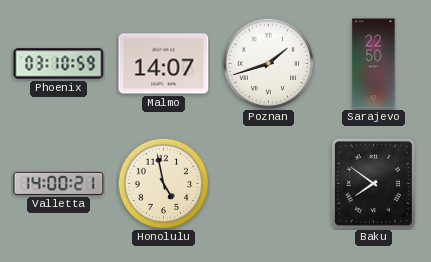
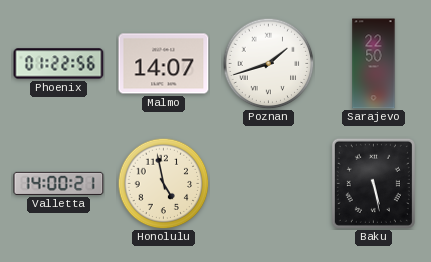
Phoenix: 03:10 -> 01:22
Baku: 7:51 -> 5:28
